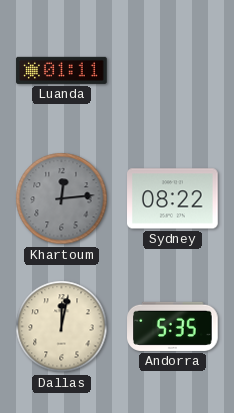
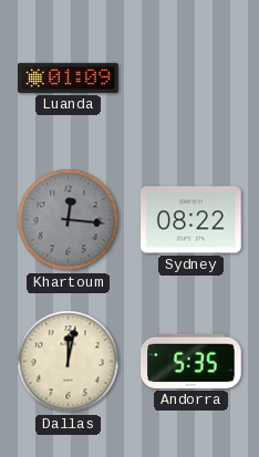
Luanda: 01:11 -> 01:09
Khartoum: 12:14 -> 12:16
